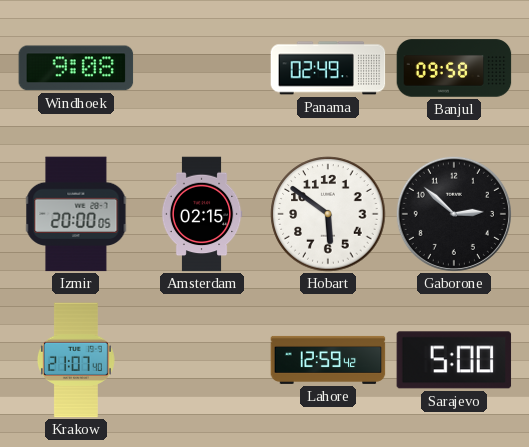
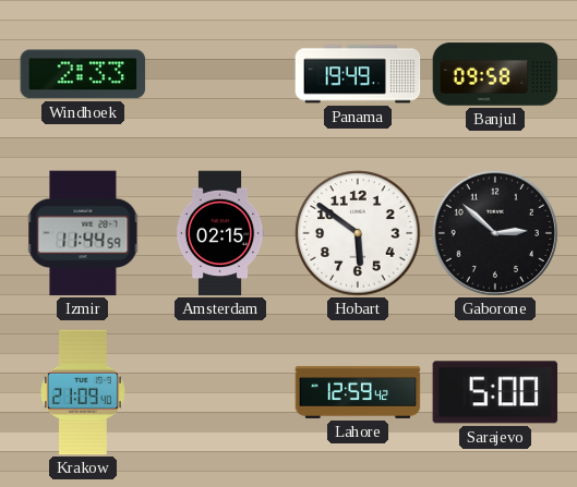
Windhoek: 9:08 -> 2:33
Panama: 02:49 -> 19:49
Izmir: 20:00 -> 11:44
Krakow: 21:07 -> 21:09
